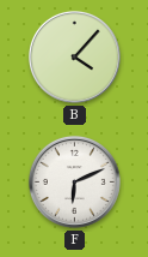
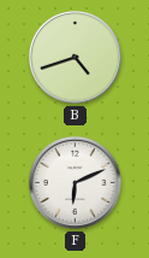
B: 4:07 -> 4:42
